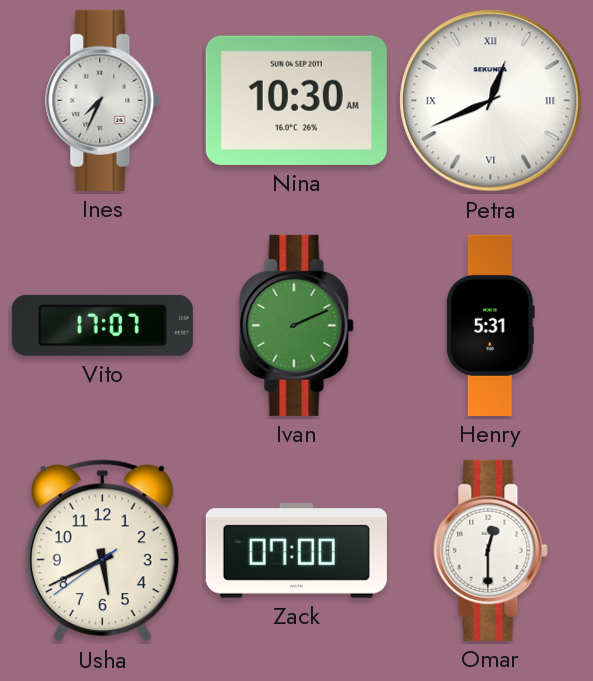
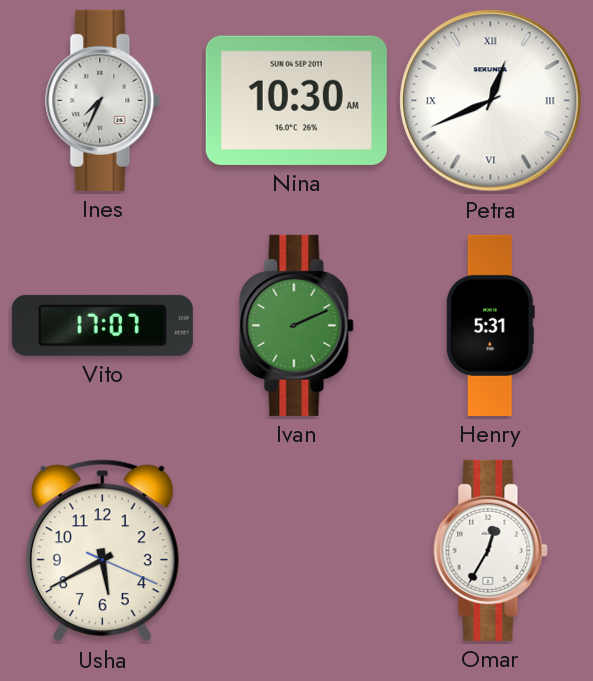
Usha: 5:40:39 -> 5:40:19
Zack: 07:00 -> none
Omar: 12:30 -> 12:35
